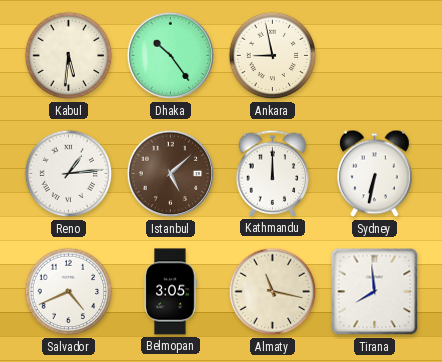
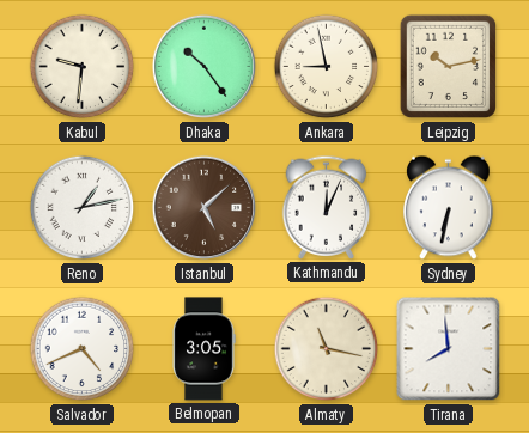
Kabul: 5:31 -> 9:31
Leipzig: none -> 10:13
Reno: 1:14 -> 1:13
Kathmandu: 12:00 -> 12:04
